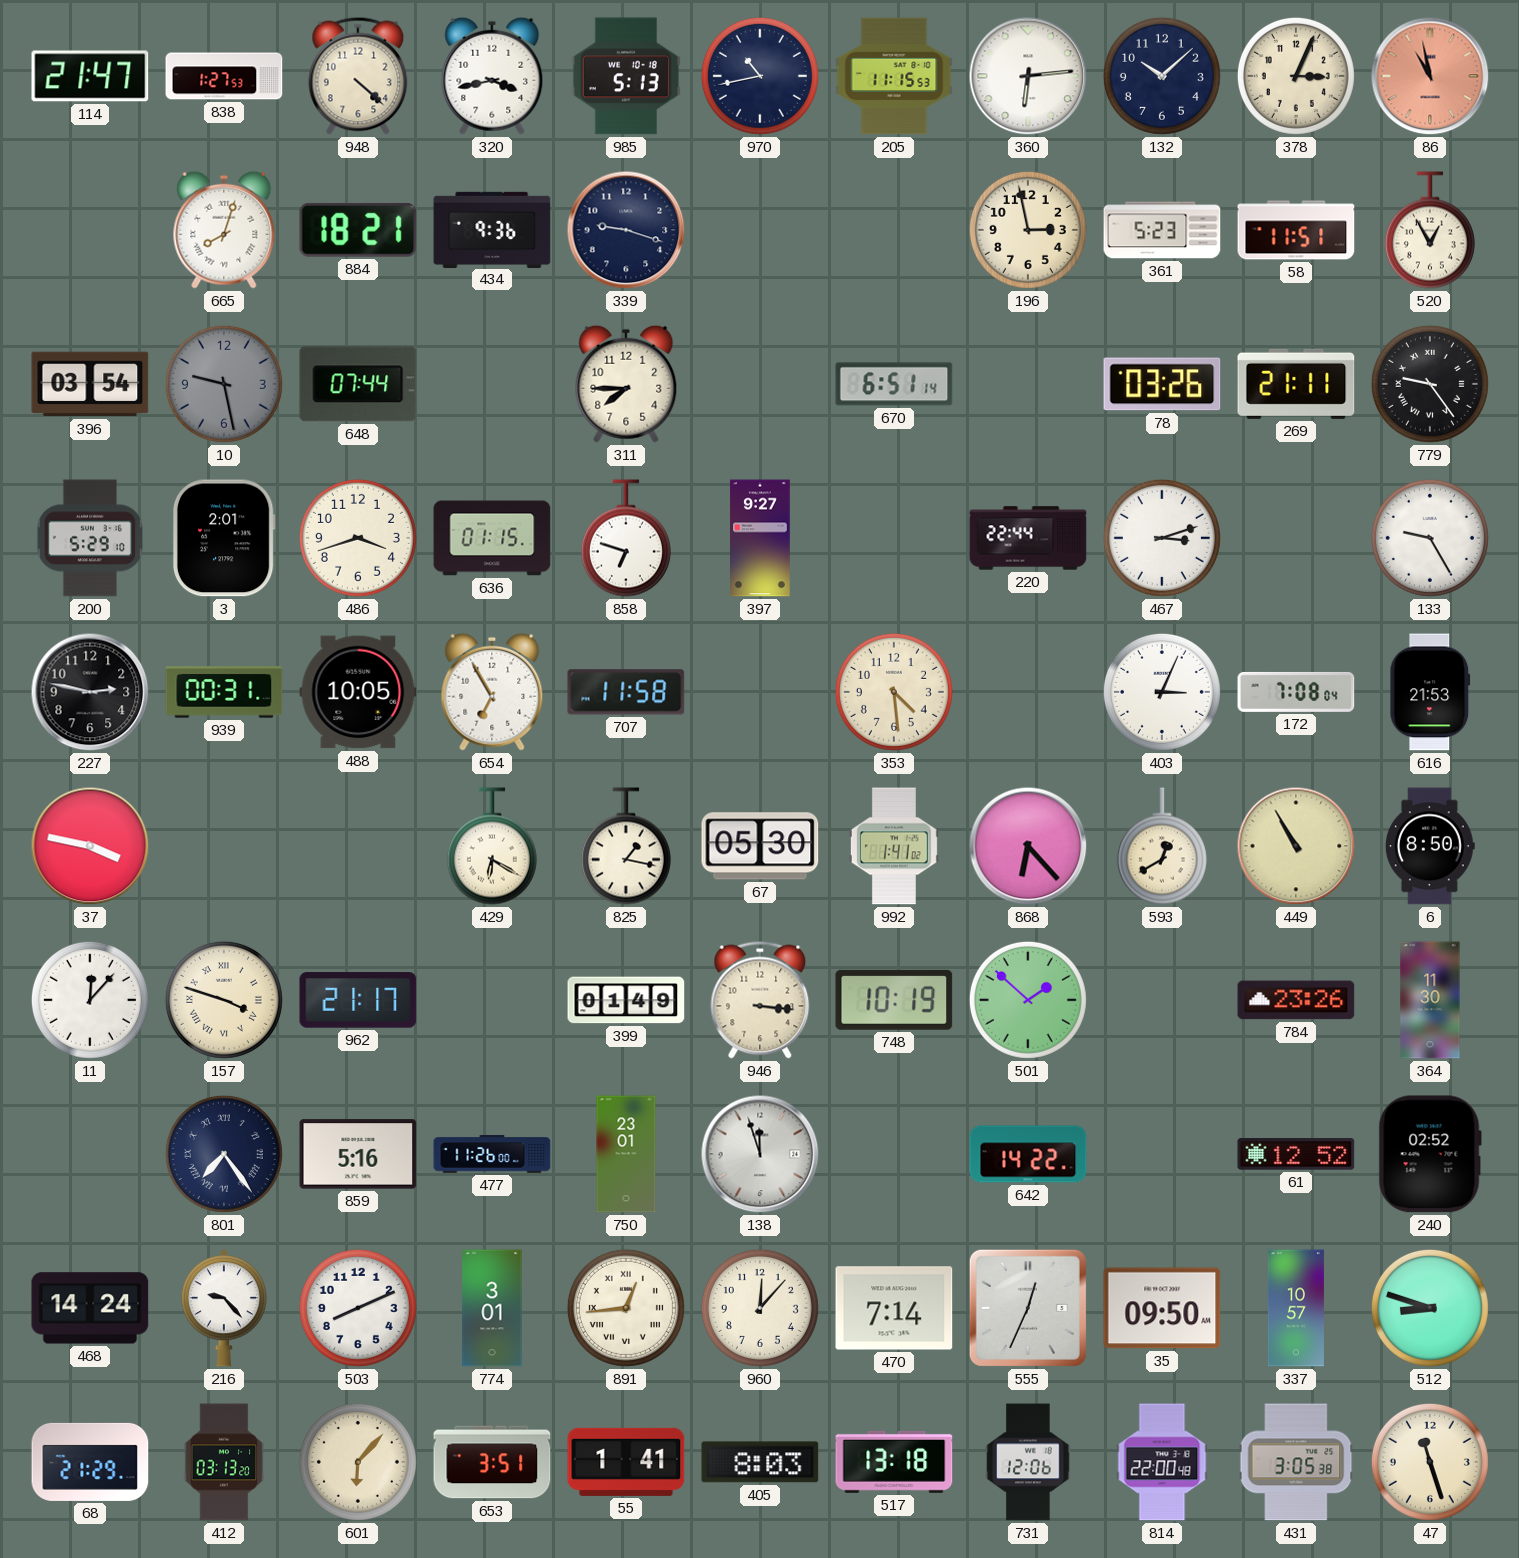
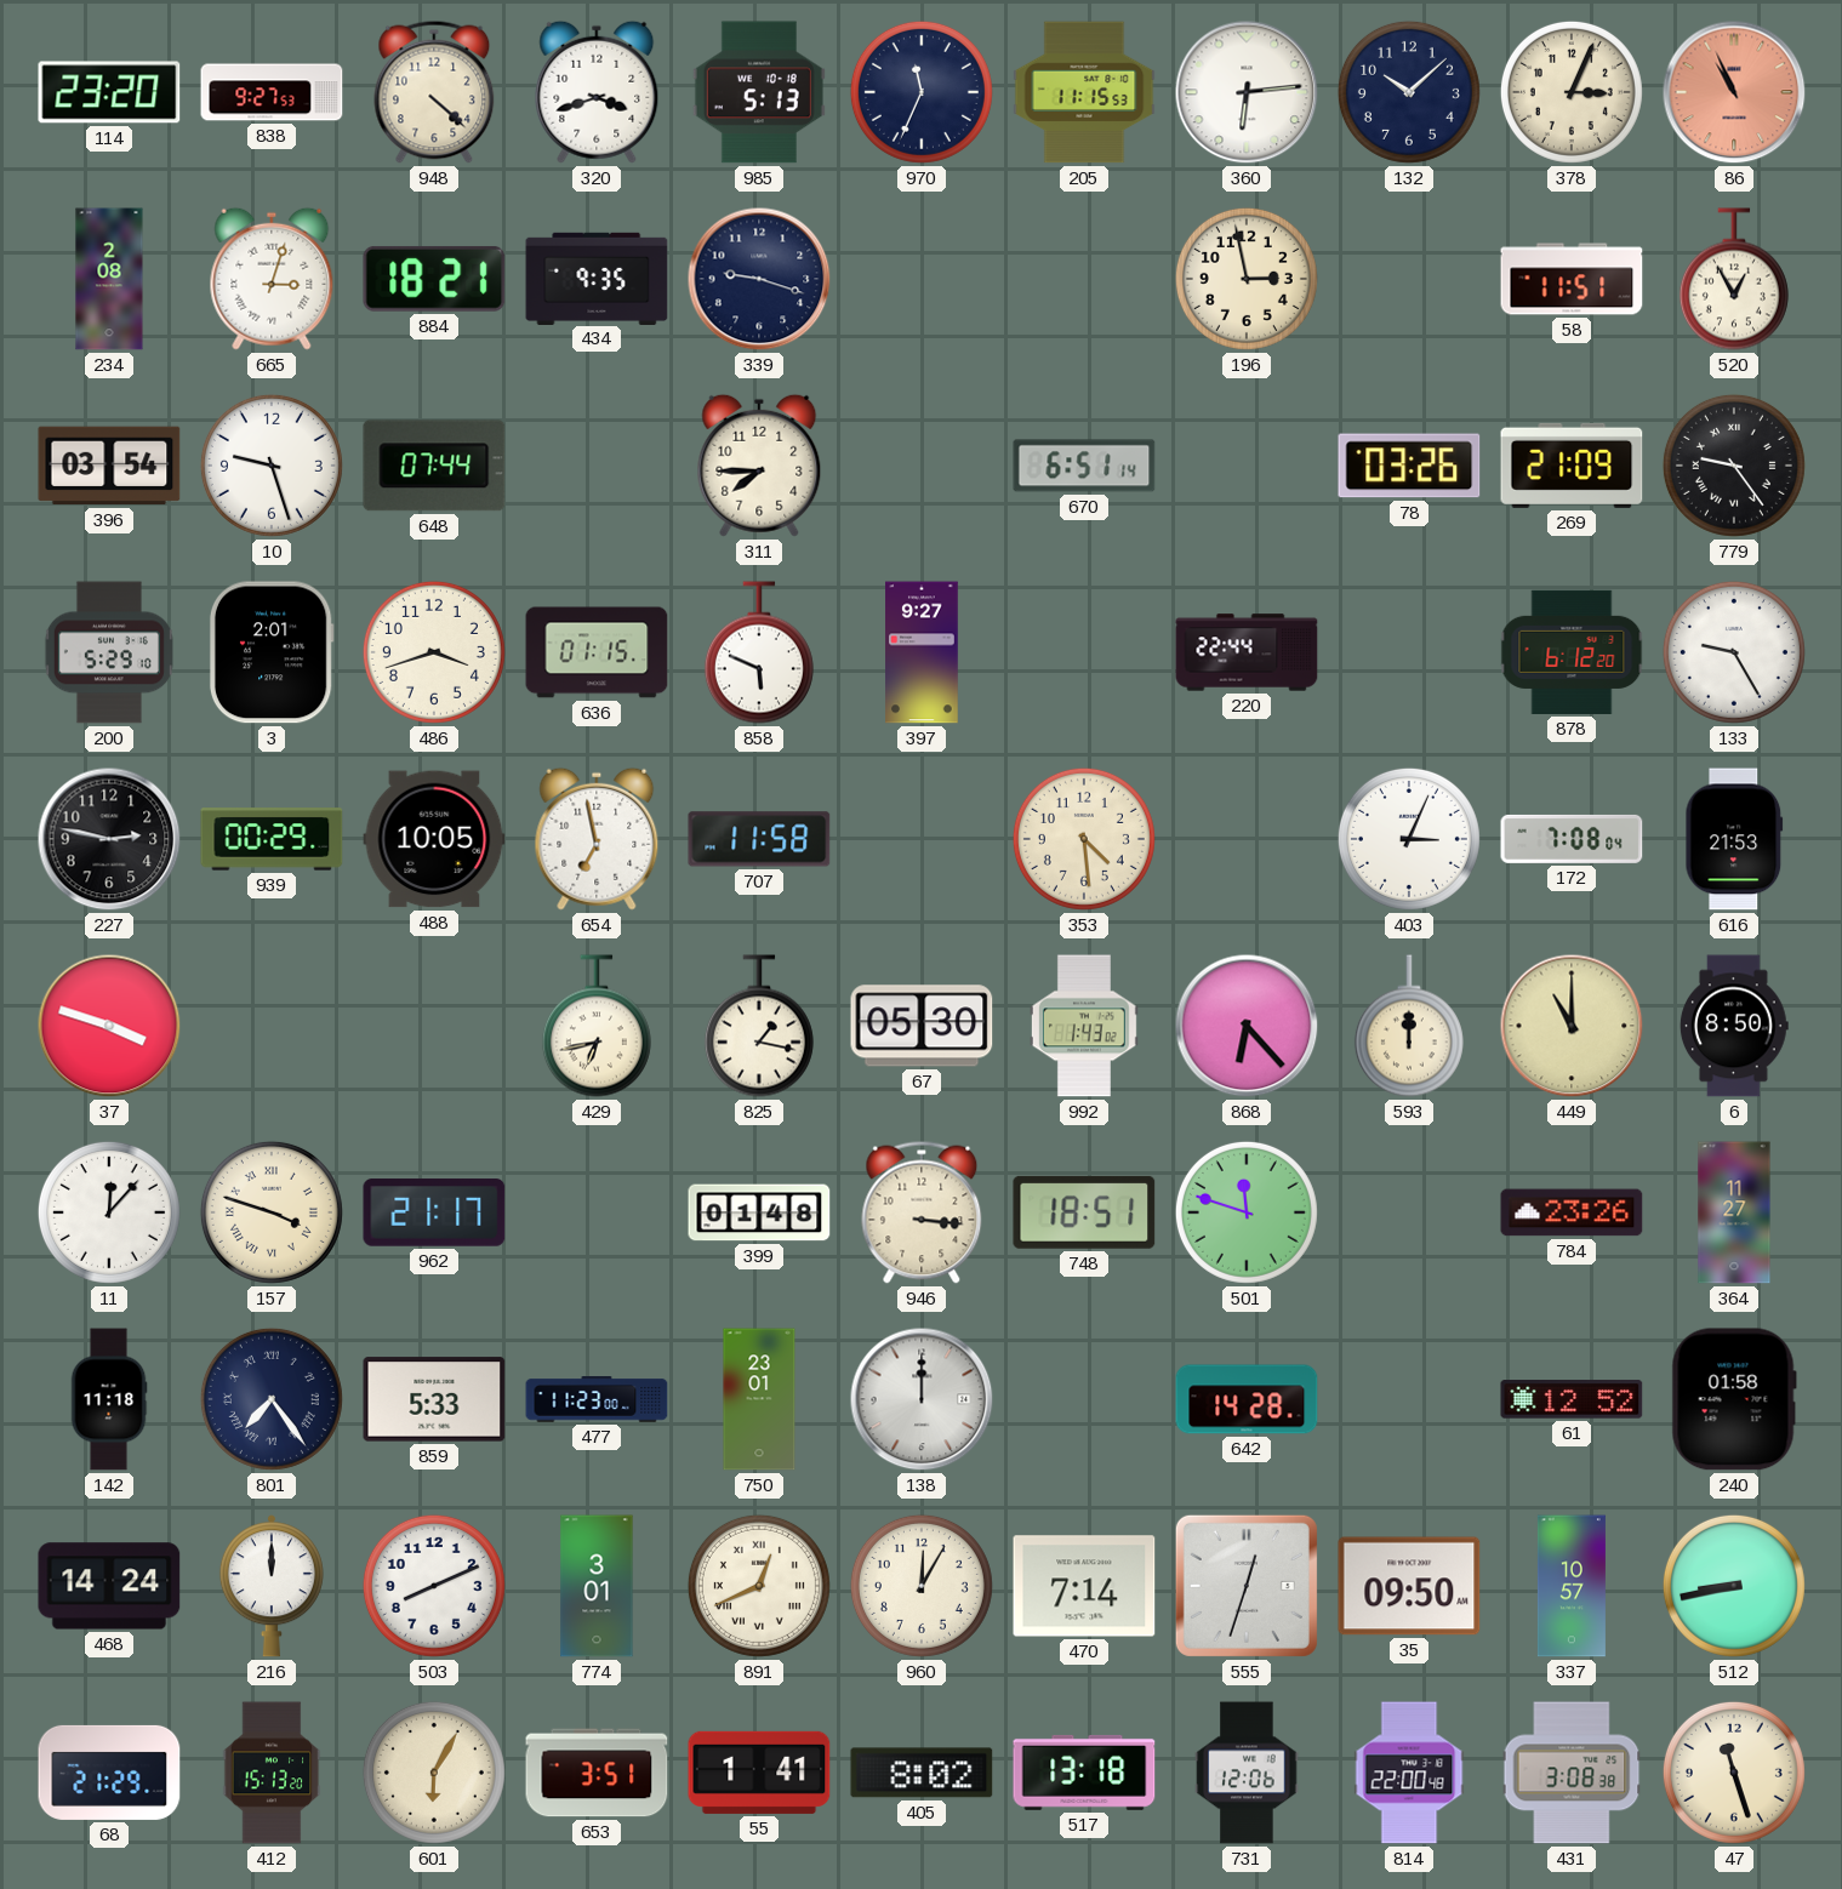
114: 21:47 -> 23:20
838: 1:27 -> 9:27
320: 3:43 -> 3:42
970: 10:43 -> 11:34
86: 10:58 -> 10:56
234: none -> 2:08
665: 8:03 -> 3:03
434: 9:36 -> 9:35
361: 5:23 -> none
10: 9:28 -> 9:27
10 dial: grey -> white
269: 21:11 -> 21:09
858: 6:48 -> 5:49
467: 3:12 -> none
878: none -> 6:12
939: 00:31 -> 00:29
654: 6:55 -> 6:58
37: 3:47 -> 3:48
429: 6:20 -> 6:43
992: 1:41 -> 1:43
593: 12:40 -> 12:00
449: 10:55 -> 11:00
399: 01:49 -> 01:48
748: 10:19 -> 18:51
501: 1:52 -> 11:48
364: 11:30 -> 11:27
142: none -> 11:18
859: 5:16 -> 5:33
477: 11:26 -> 11:23
138: 11:57 -> 12:00
642: 14:22 -> 14:28
240: 02:52 -> 01:58
216: 9:23 -> 12:00
891: 12:44 -> 12:41
960: 12:07 -> 12:05
555: 12:34 -> 12:33
512: 8:48 -> 8:43
412: 03:13 -> 15:13
601: 6:07 -> 6:05
405: 8:03 -> 8:02
431: 3:05 -> 3:08
